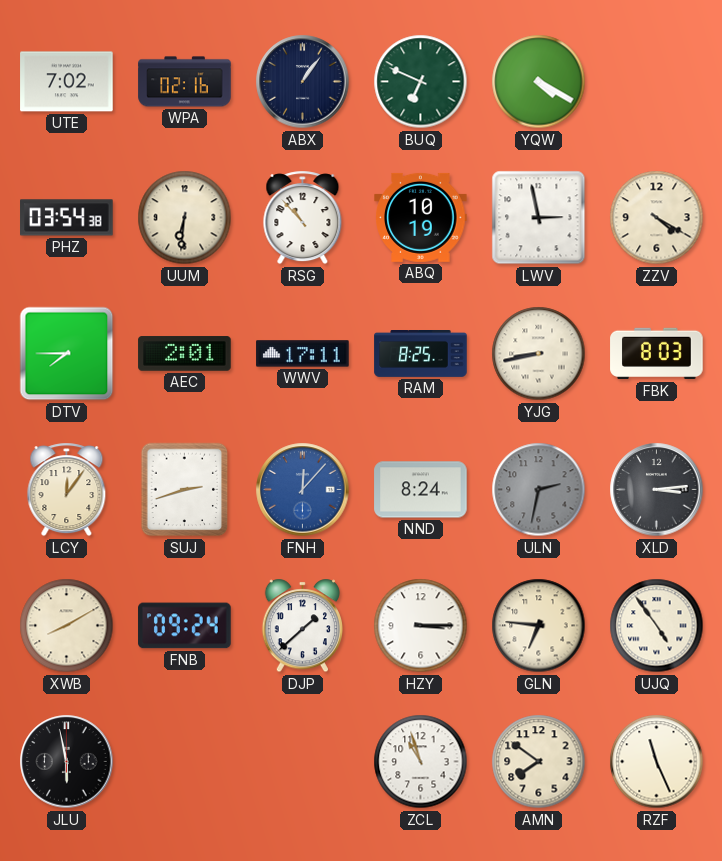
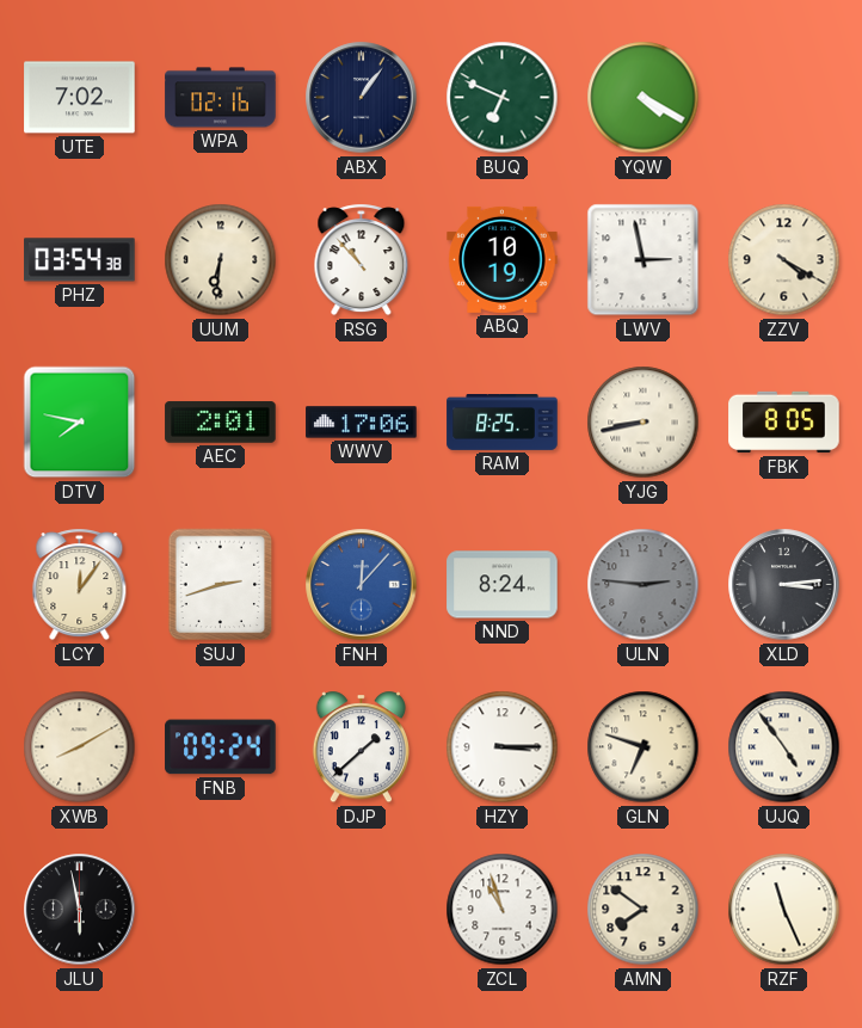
DTV: 7:45 -> 7:47
WWV: 17:11 -> 17:06
FBK: 8:03 -> 8:05
ULN: 2:32 -> 2:46
GLN: 6:46 -> 6:48
